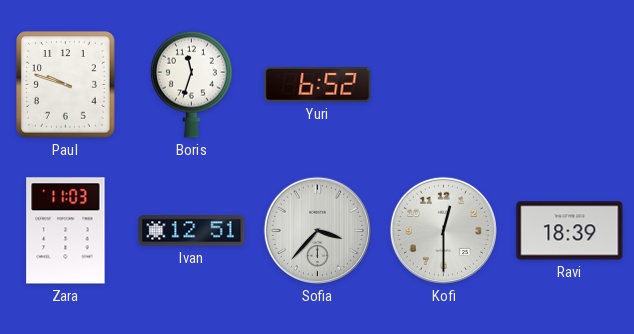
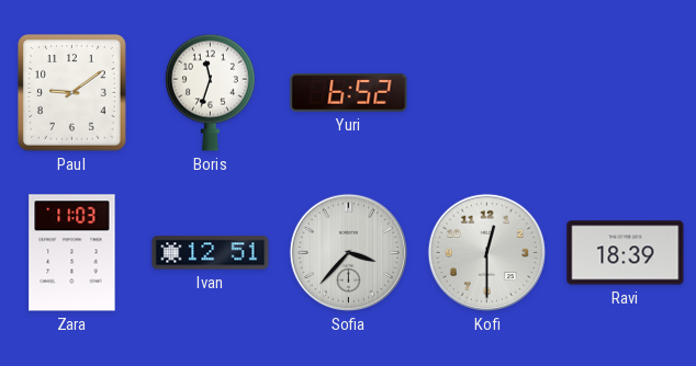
Paul: 9:48 -> 9:09
